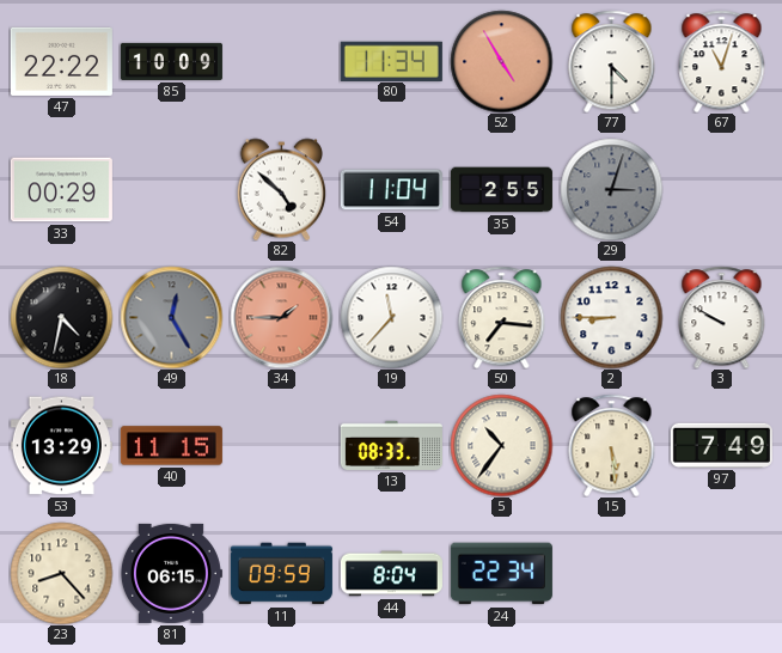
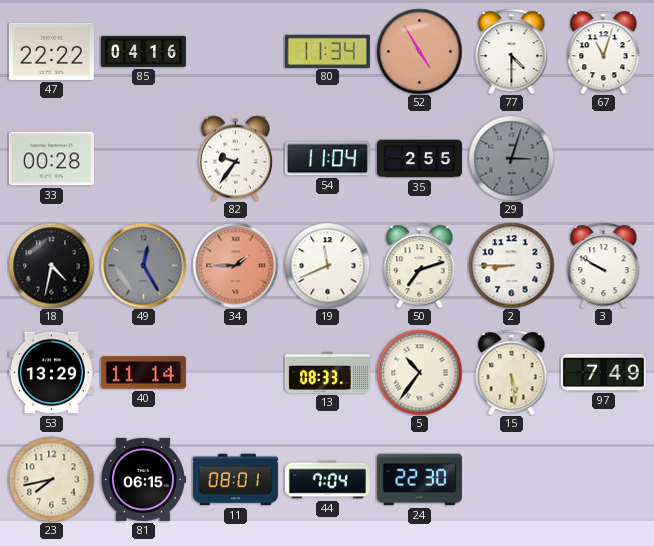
85: 10:09 -> 04:16
33: 00:29 -> 00:28
82: 4:52 -> 9:36
19: 11:37 -> 11:41
50: 7:16 -> 7:12
40: 11:15 -> 11:14
23: 8:23 -> 7:43
11: 09:59 -> 08:01
44: 8:04 -> 7:04
24: 22:34 -> 22:30
